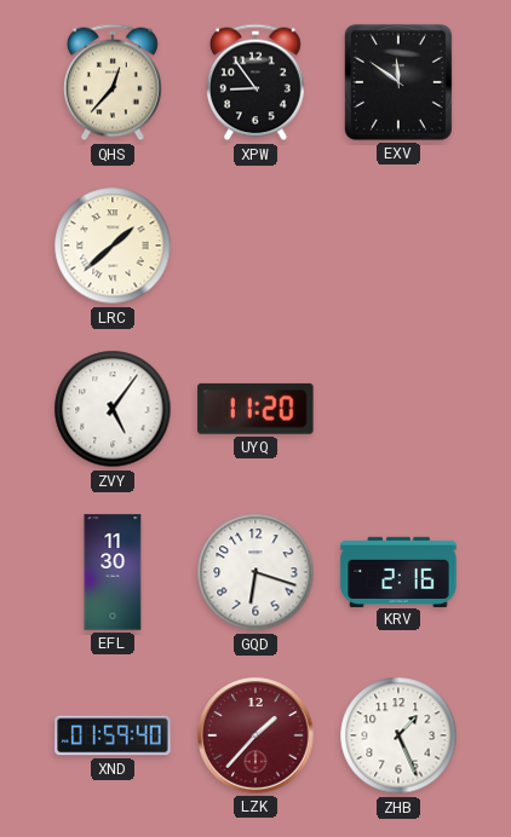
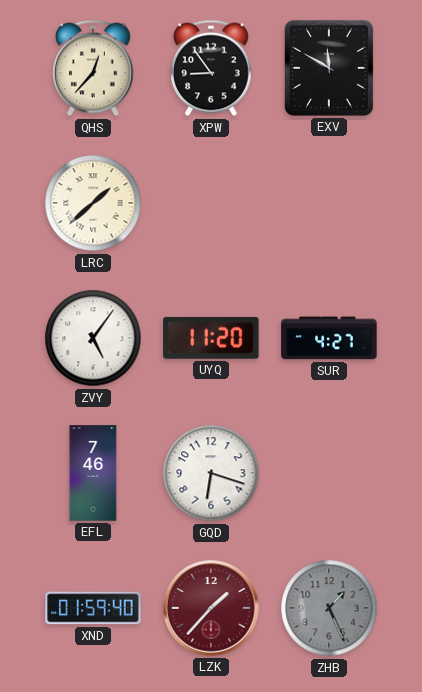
EXV: 11:51 -> 11:50
SUR: none -> 4:27
EFL: 11:30 -> 7:46
KRV: 2:16 -> none
ZHB dial: white -> grey
